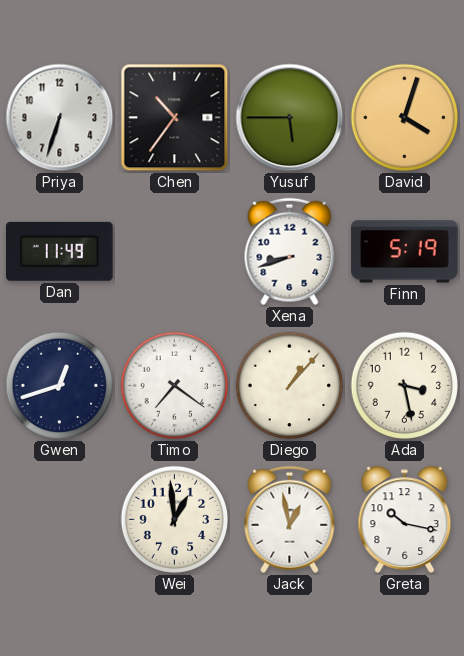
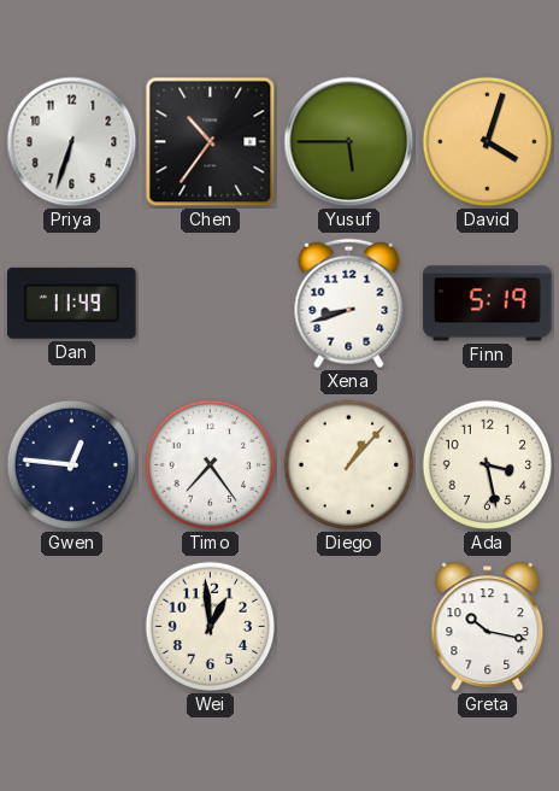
Gwen: 12:42 -> 12:46
Timo: 7:21 -> 7:24
Jack: 12:58 -> none
